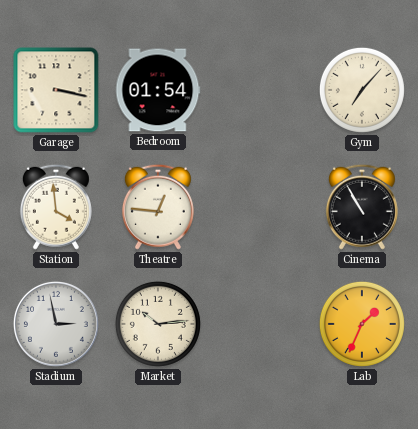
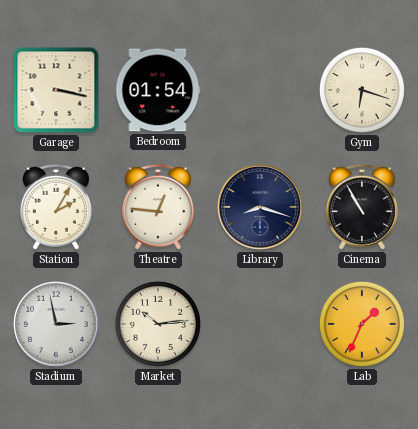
Gym: 7:07 -> 6:18
Station: 3:59 -> 2:05
Library: none -> 8:18
